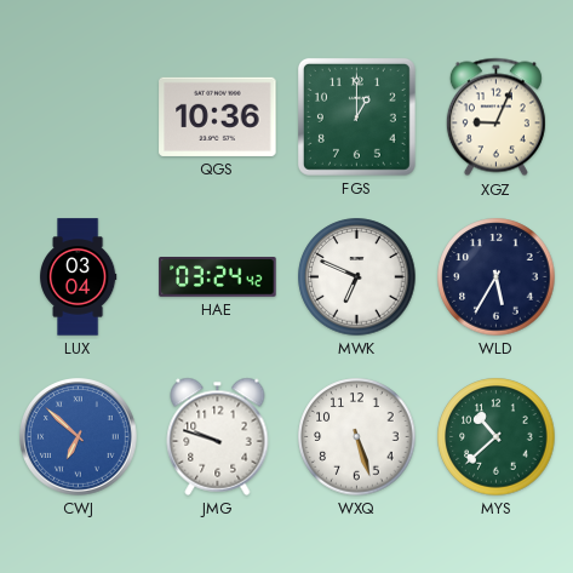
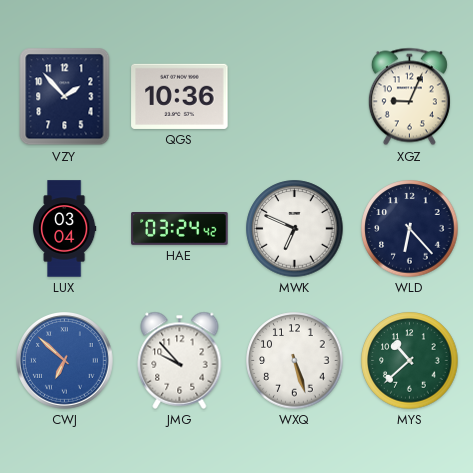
VZY: none -> 1:53
FGS: 1:00 -> none
WLD: 5:35 -> 6:23
JMG: 9:48 -> 9:53
